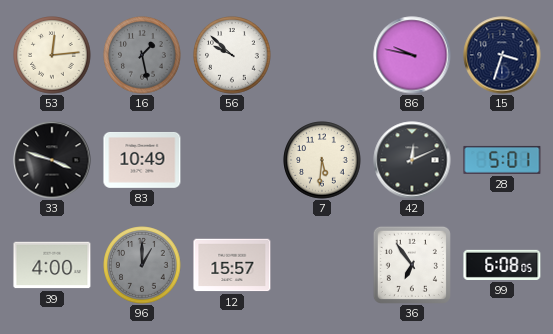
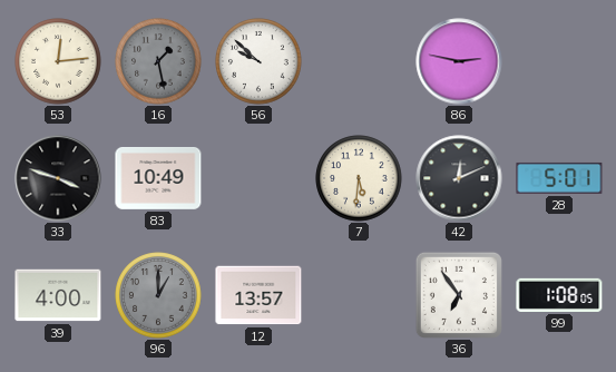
86: 9:47 -> 2:47
15: 3:33 -> none
12: 15:57 -> 13:57
99: 6:08 -> 1:08
